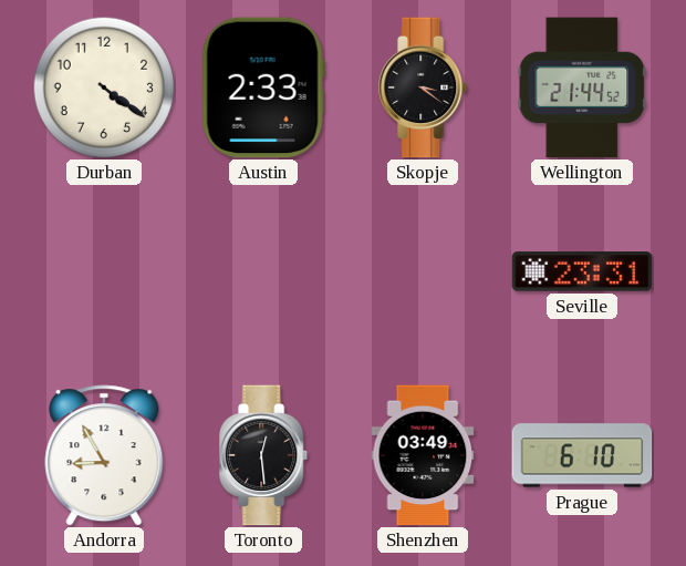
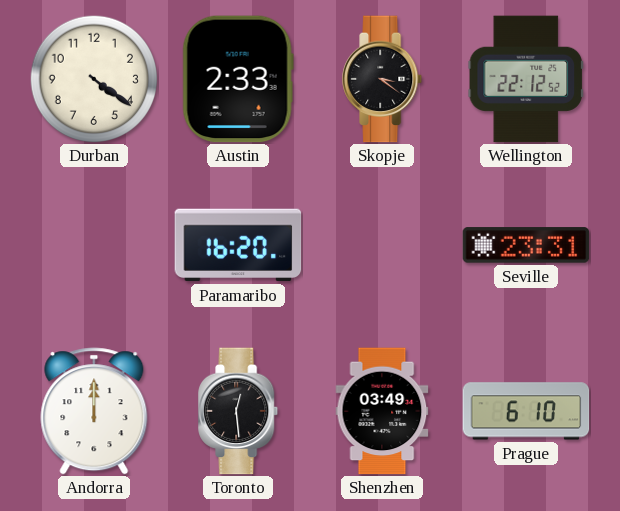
Wellington: 21:44 -> 22:12
Paramaribo: none -> 16:20
Andorra: 8:55 -> 12:00
